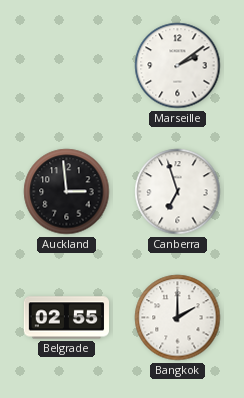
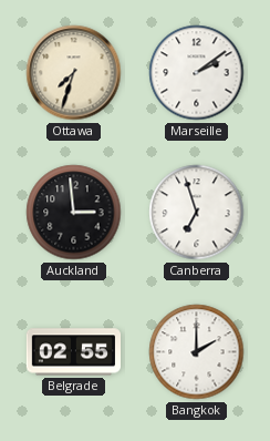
Ottawa: none -> 7:33
